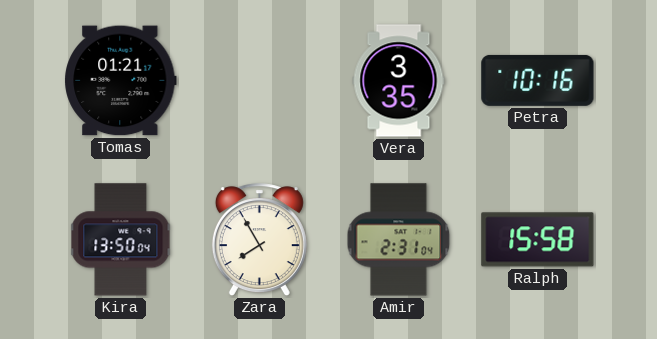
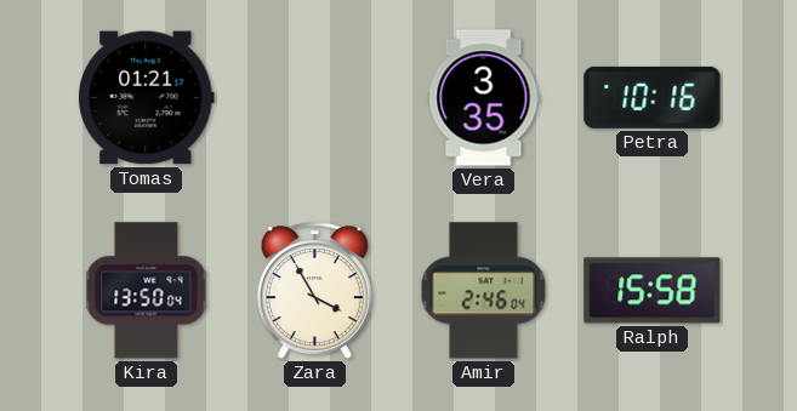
Zara: 7:55 -> 3:55
Amir: 2:31 -> 2:46
